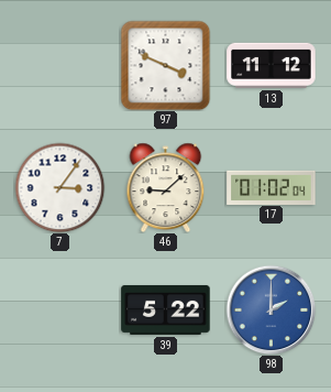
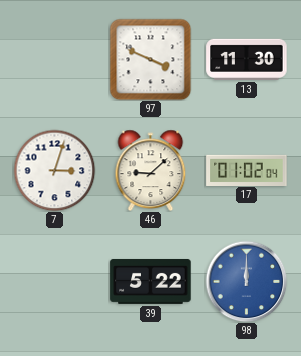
13: 11:12 -> 11:30
7: 3:06 -> 3:03
98: 2:00 -> 12:00
